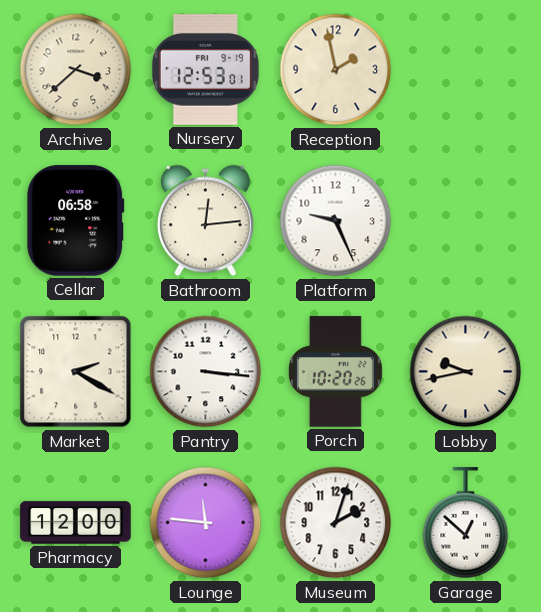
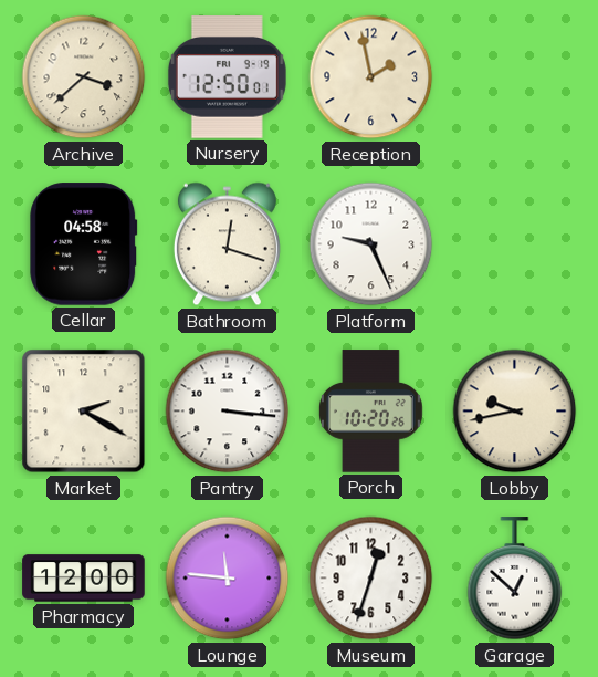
Nursery: 12:53 -> 12:50
Cellar: 06:58 -> 04:58
Bathroom: 12:14 -> 12:18
Museum: 2:03 -> 12:33
